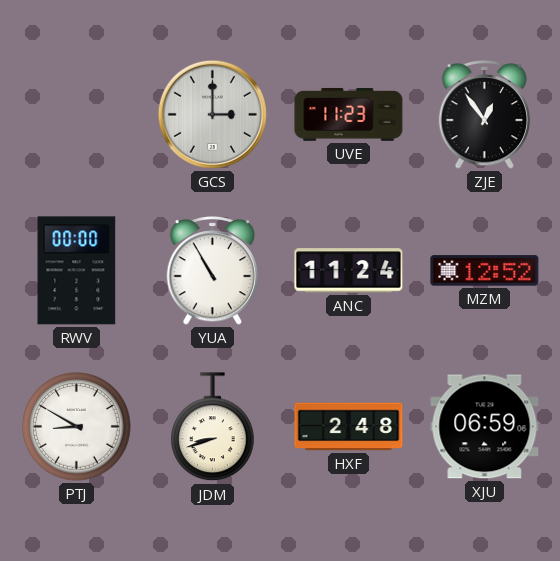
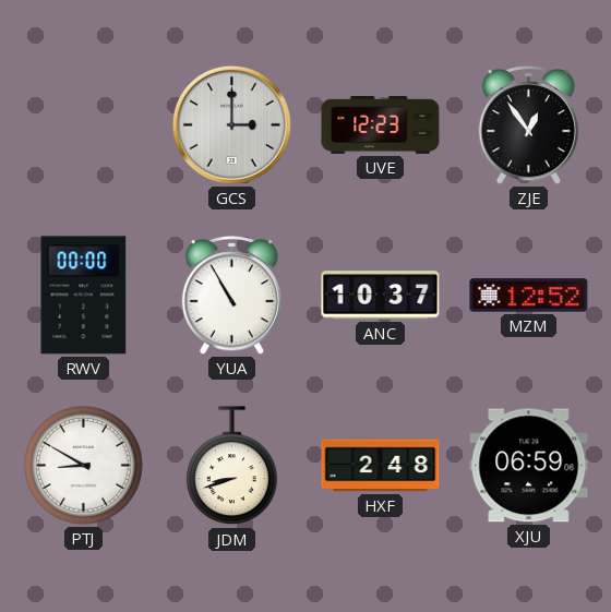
UVE: 11:23 -> 12:23
ANC: 11:24 -> 10:37
